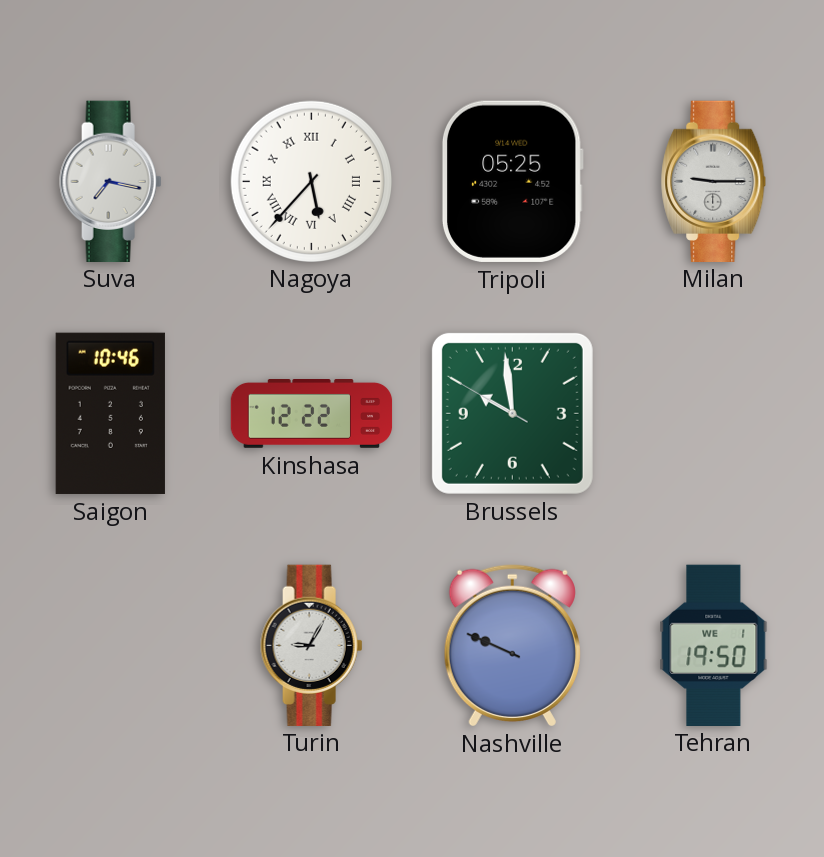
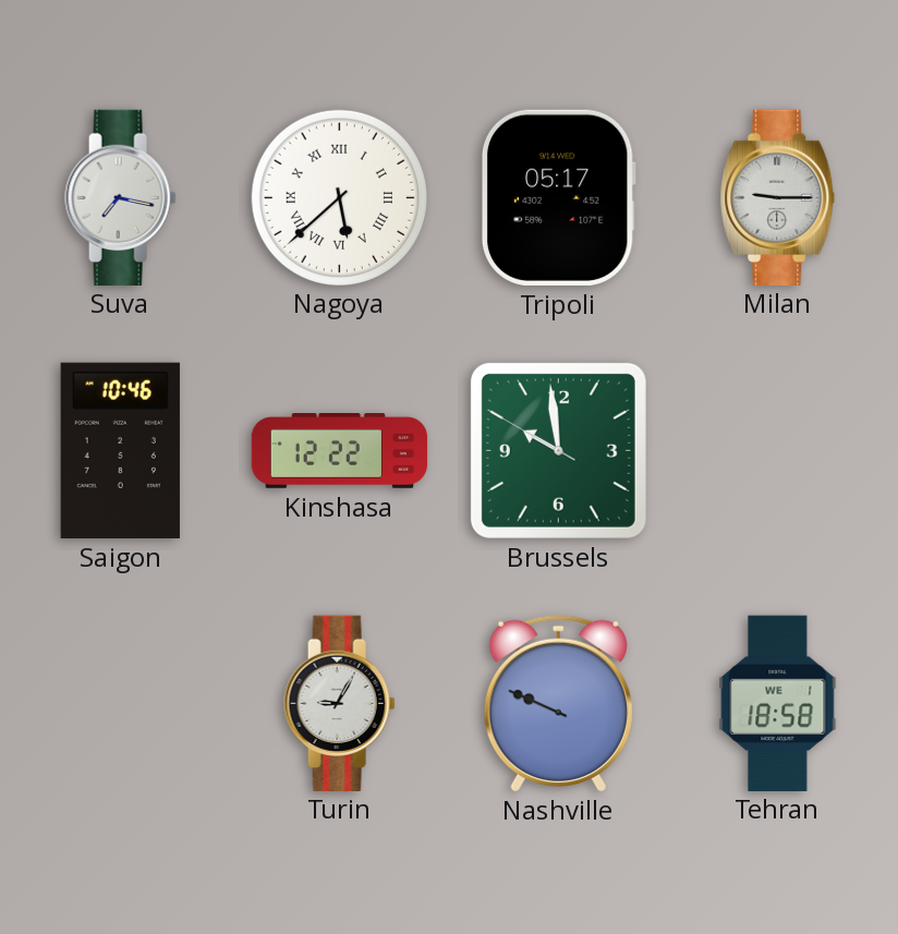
Nagoya: 5:37 -> 5:38
Tripoli: 05:25 -> 05:17
Tehran: 19:50 -> 18:58
